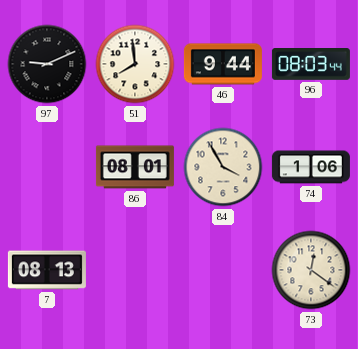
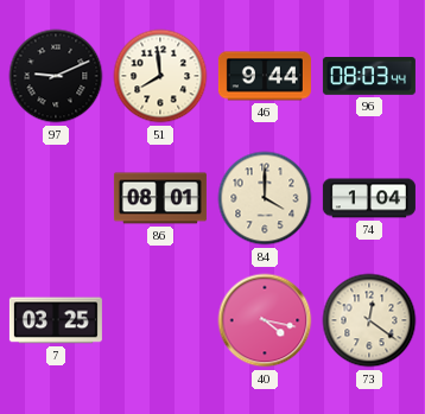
84: 3:55 -> 4:00
74: 1:06 -> 1:04
7: 08:13 -> 03:25
40: none -> 4:17
